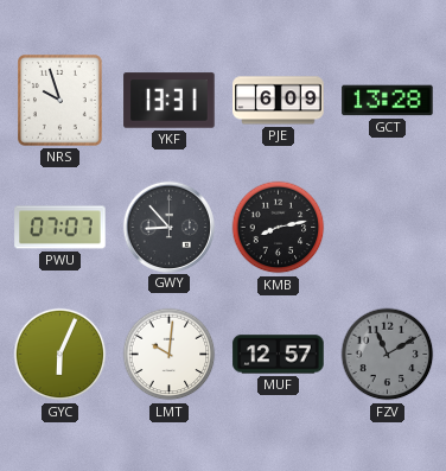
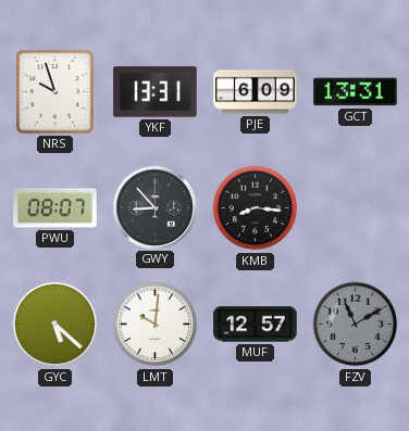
GCT: 13:28 -> 13:31
PWU: 07:07 -> 08:07
KMB: 8:13 -> 8:16
GYC: 6:04 -> 5:22
